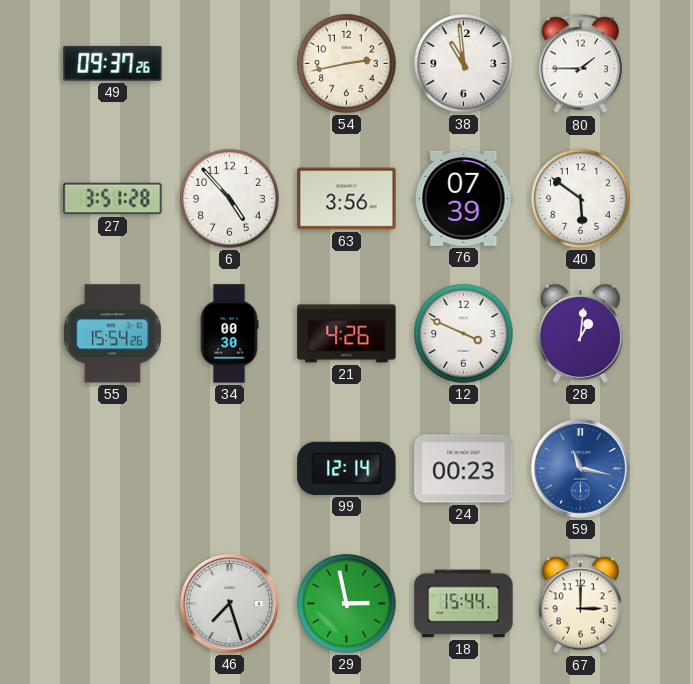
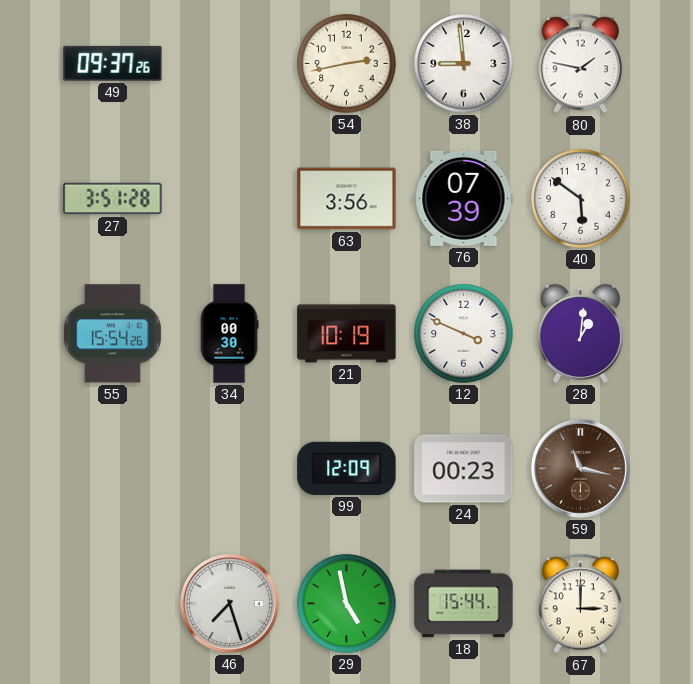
38: 10:59 -> 8:59
80: 1:45 -> 1:47
6: 4:53 -> none
21: 4:26 -> 10:19
99: 12:14 -> 12:09
59 dial: blue -> brown
29: 2:58 -> 4:58
